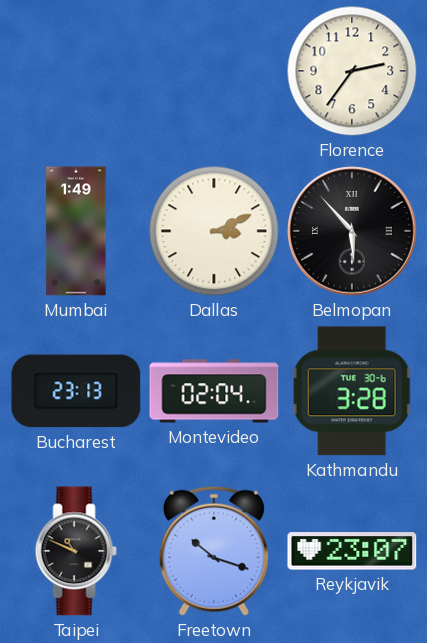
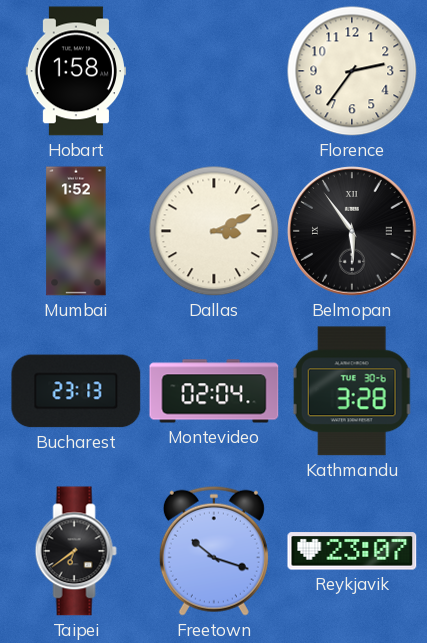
Hobart: none -> 1:58
Mumbai: 1:49 -> 1:52
Belmopan: 5:53 -> 5:54
Taipei: 10:49 -> 6:39
